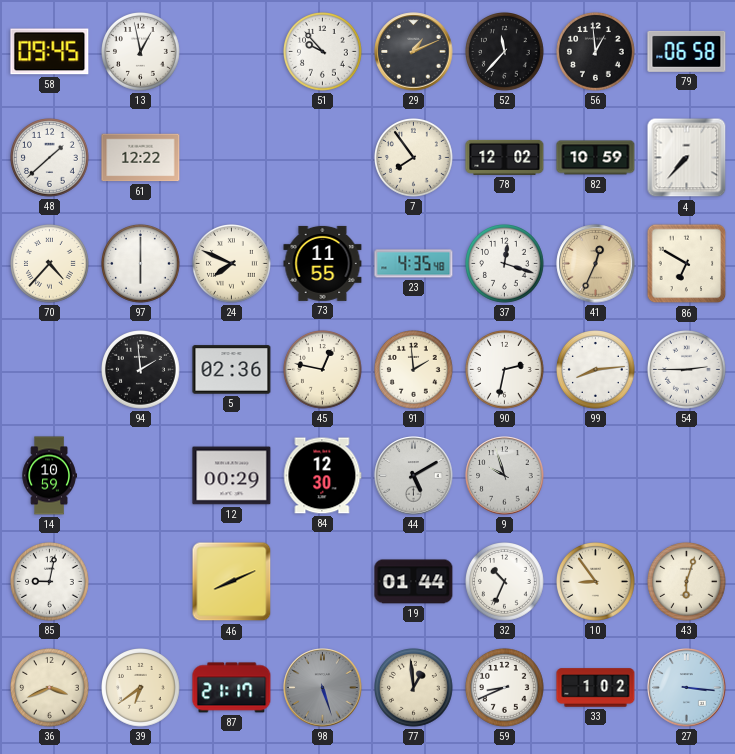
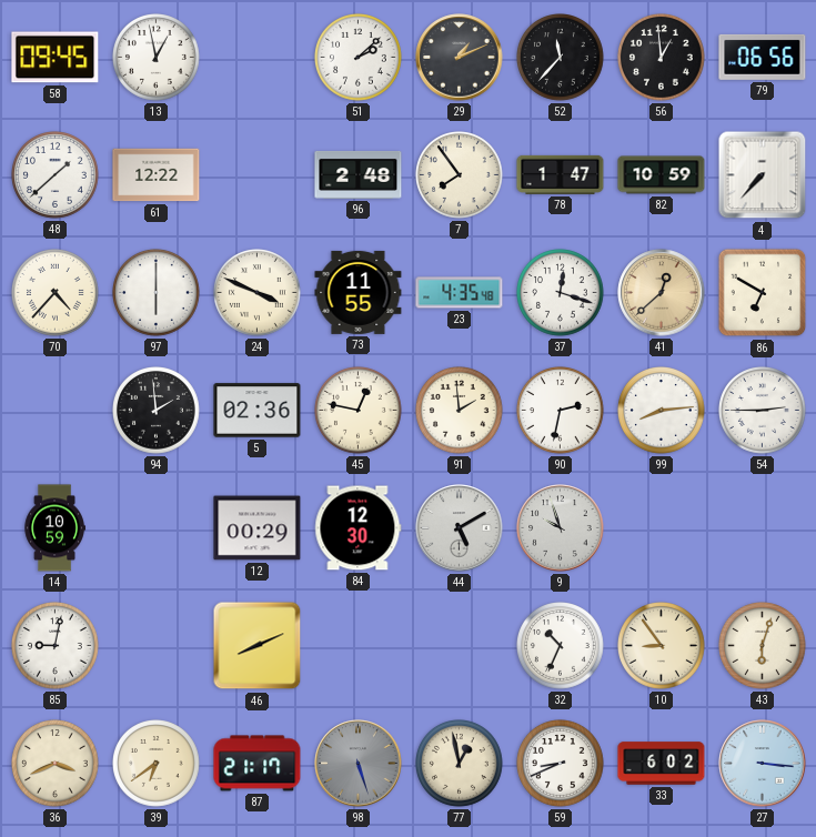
51: 9:53 -> 2:08
79: 06:58 -> 06:56
96: none -> 2:48
78: 12:02 -> 1:47
24: 7:49 -> 3:49
41: 12:34 -> 12:38
19: 01:44 -> none
77: 12:59 -> 12:58
33: 1:02 -> 6:02
